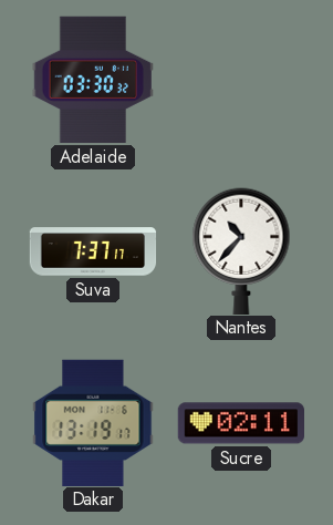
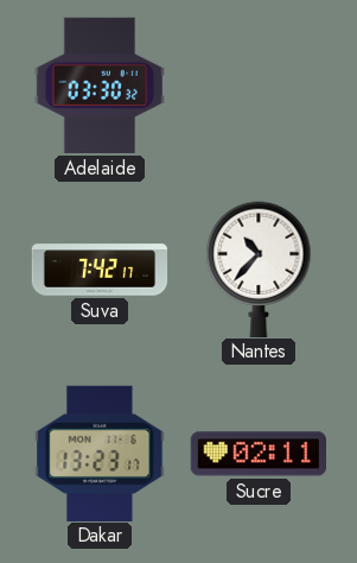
Suva: 7:37 -> 7:42
Dakar: 13:19 -> 13:23
